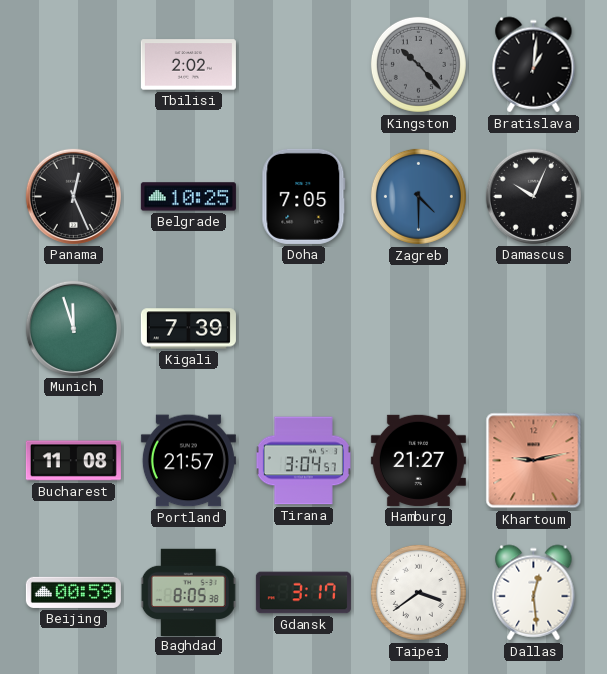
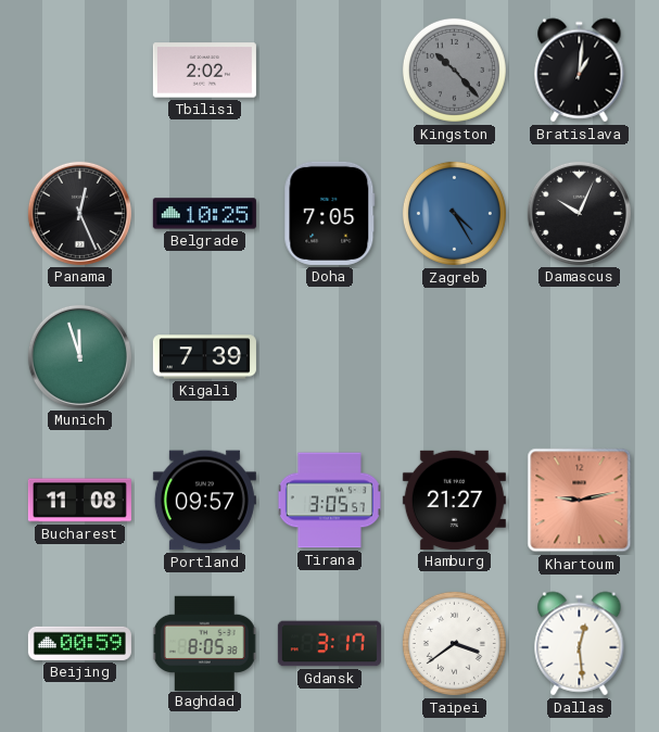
Zagreb: 4:30 -> 4:25
Portland: 21:57 -> 09:57
Tirana: 3:04 -> 3:05
